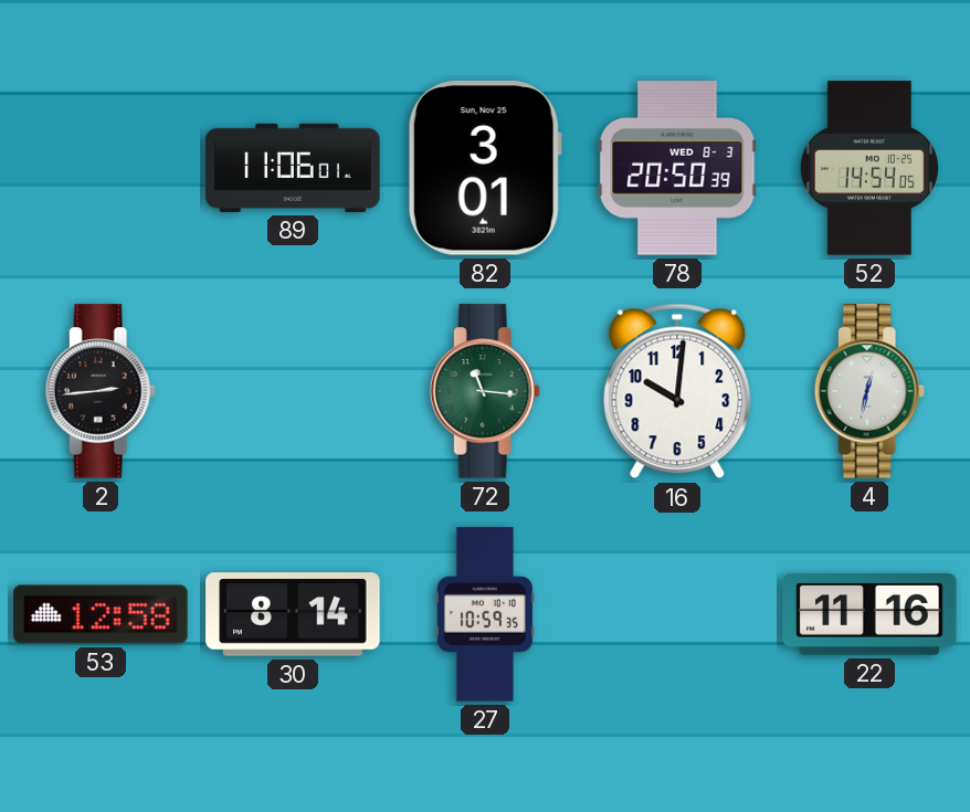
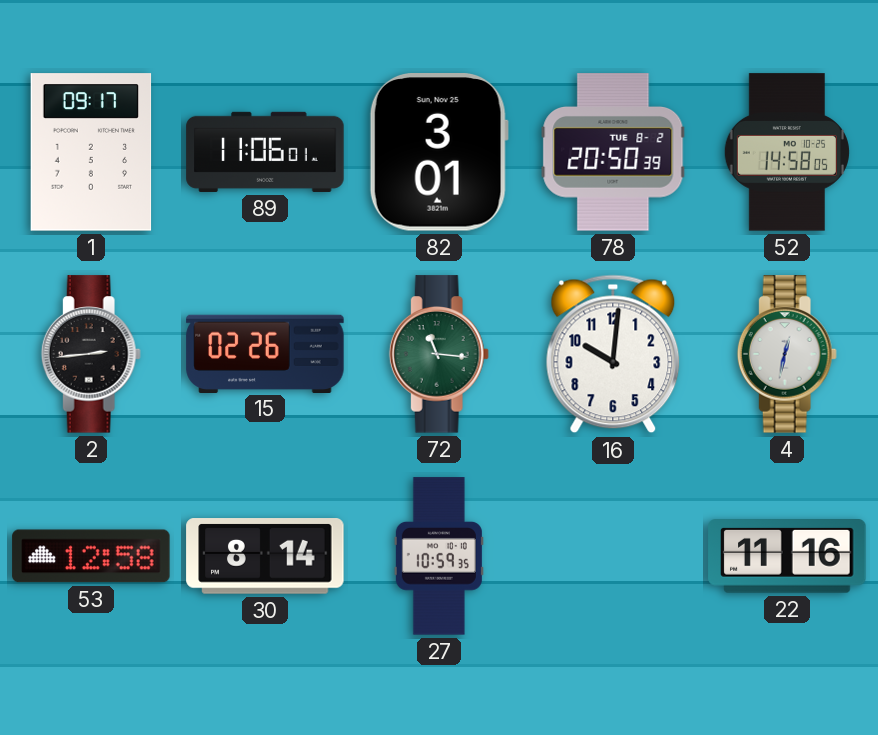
1: none -> 09:17
78 date: WED 8-3 -> TUE 8-2
52: 14:54 -> 14:58
15: none -> 02:26
